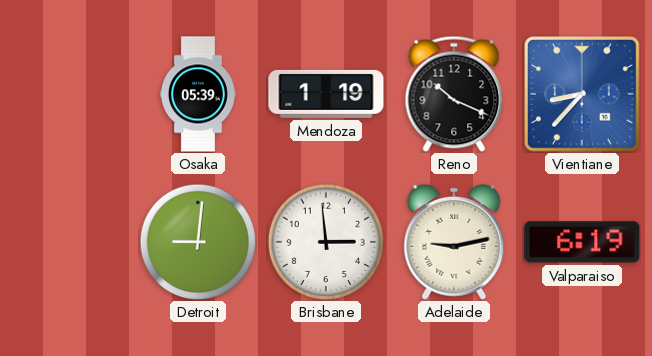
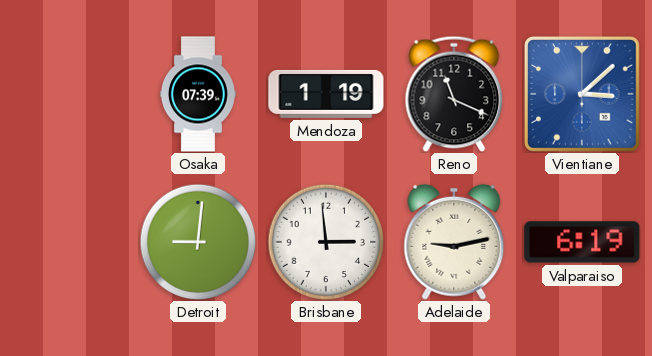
Osaka: 05:39 -> 07:39
Reno: 10:19 -> 11:19
Vientiane: 8:37 -> 3:08
